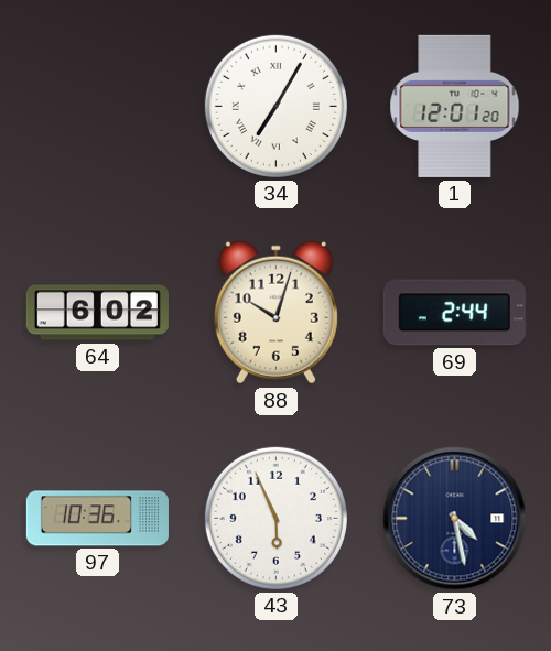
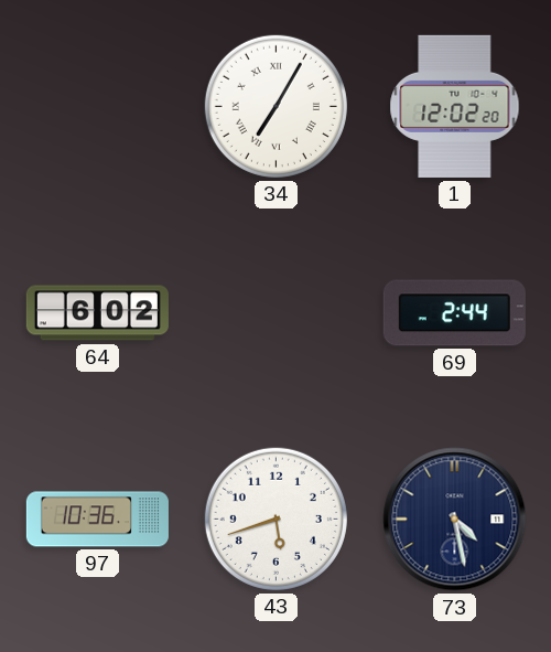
1: 12:01 -> 12:02
88: 10:03 -> none
43: 5:56 -> 5:42
